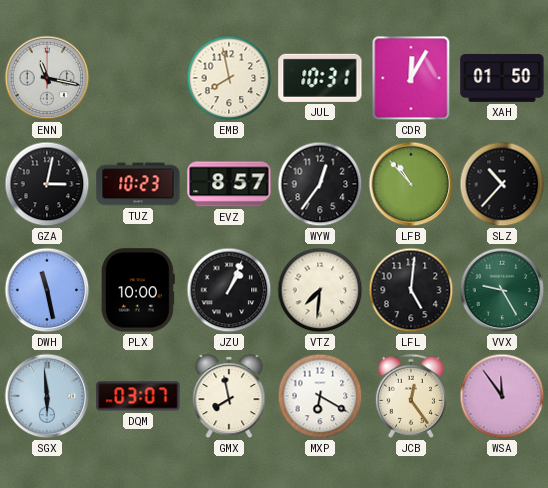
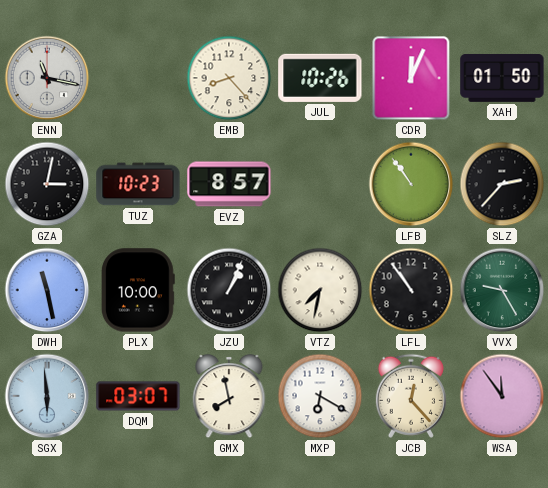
EMB: 7:58 -> 8:23
JUL: 10:31 -> 10:26
CDR: 12:05 -> 12:04
WYW: 12:36 -> none
LFB: 10:53 -> 10:54
SLZ: 10:37 -> 2:37
VTZ: 7:31 -> 7:32
LFL: 5:01 -> 10:54
JCB: 12:24 -> 12:23
